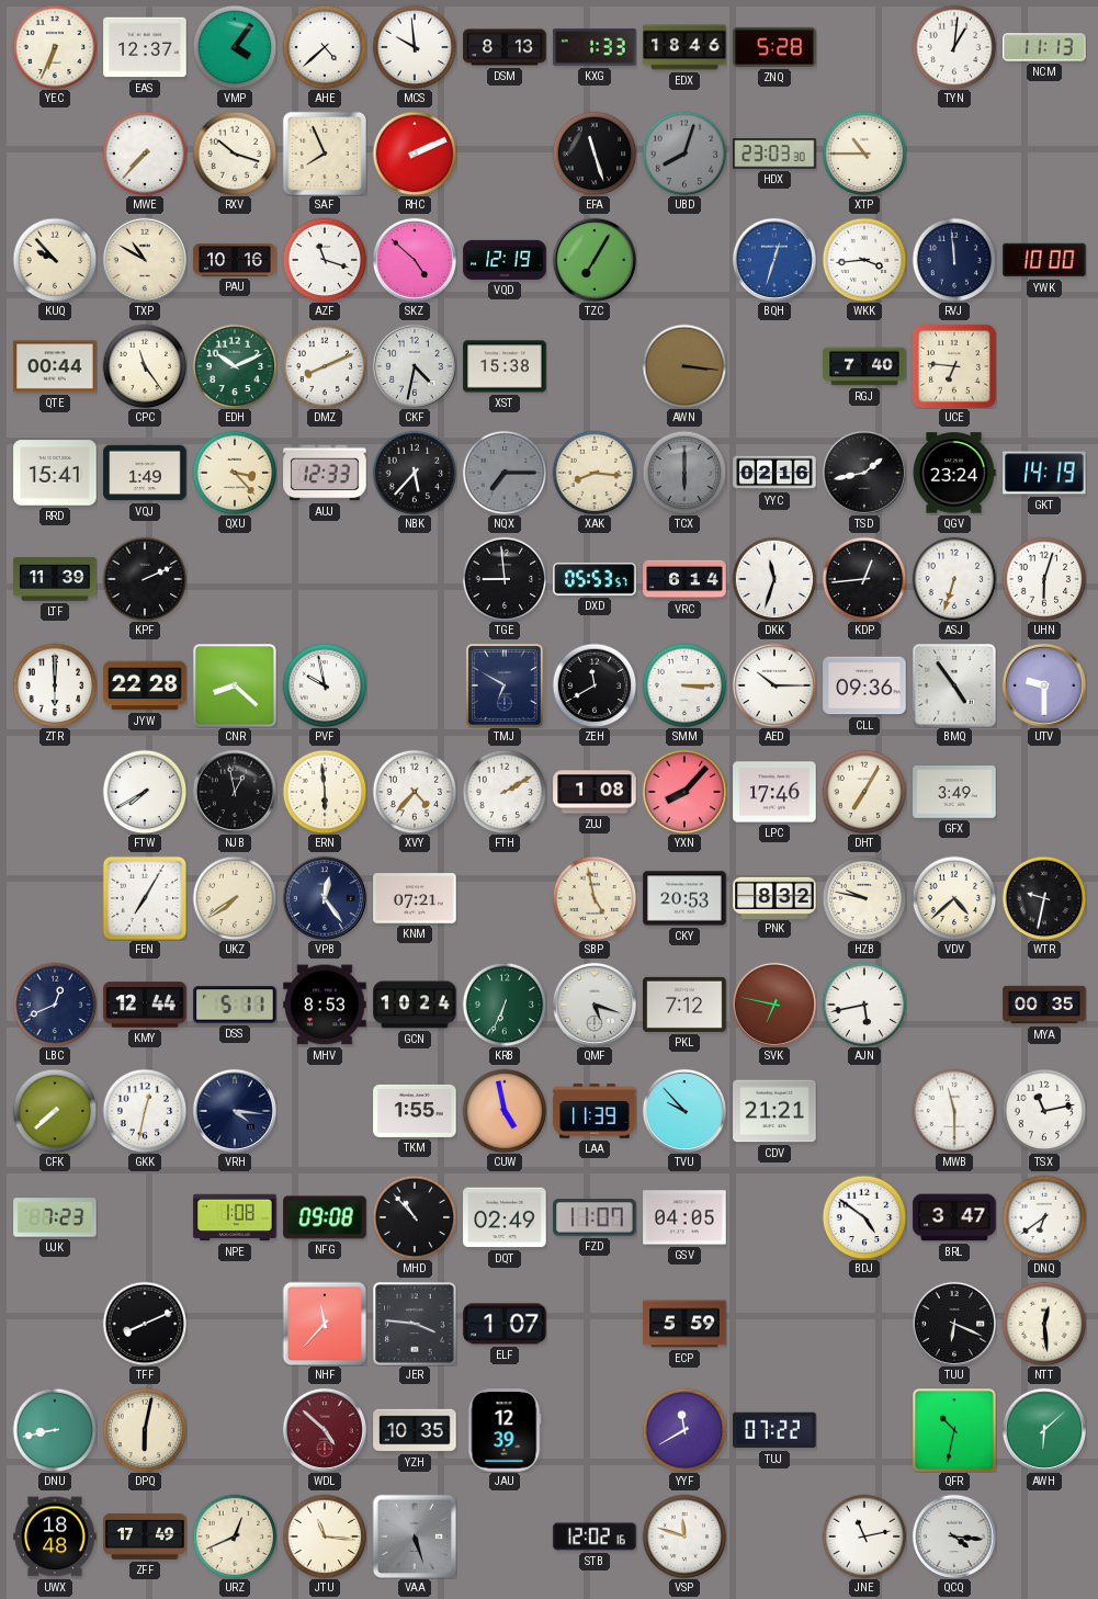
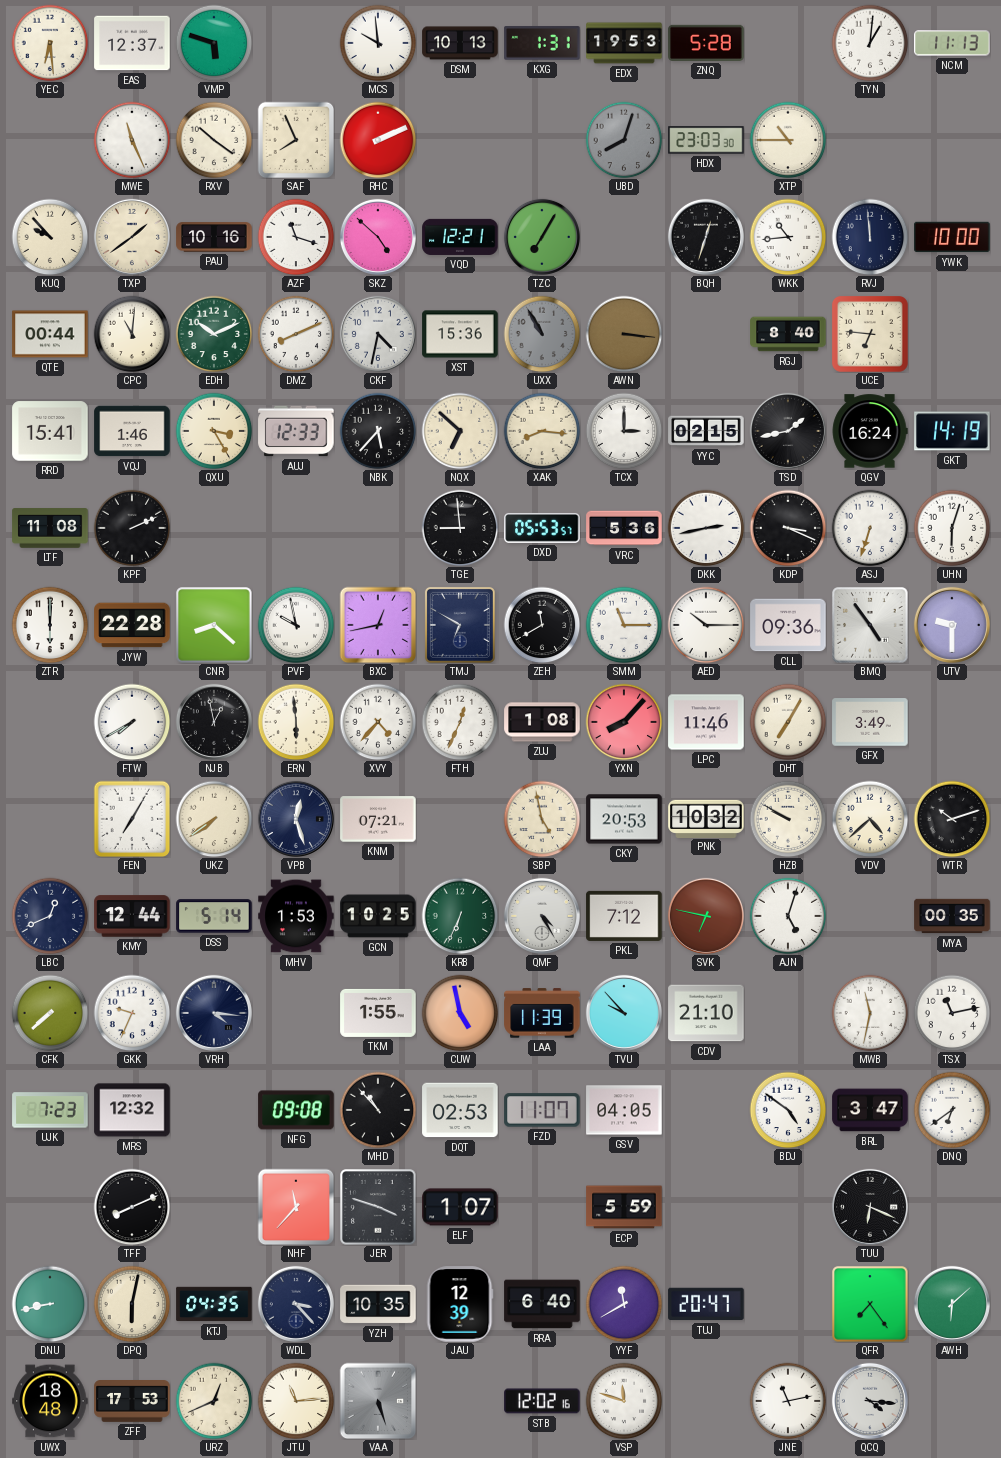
YEC: 6:34 -> 6:29
VMP: 4:06 -> 5:48
AHE: 4:38 -> none
DSM: 8:13 -> 10:13
KXG: 1:33 -> 1:31
EDX: 18:46 -> 19:53
MWE: 7:37 -> 11:26
RXV: 10:18 -> 10:21
EFA: 11:27 -> none
TXP: 10:50 -> 1:39
VQD: 12:19 -> 12:21
BQH dial: blue -> black
WKK: 3:44 -> 10:44
CPC: 11:24 -> 11:01
XST: 15:38 -> 15:36
UXX: none -> 10:55
RGJ: 7:40 -> 8:40
VQJ: 1:49 -> 1:46
QXU: 3:23 -> 3:25
NQX: 7:15 -> 6:52
NQX dial: grey -> cream
TCX: 6:00 -> 3:00
TCX dial: grey -> white
YYC: 02:16 -> 02:15
QGV: 23:24 -> 16:24
LTF: 11:39 -> 11:08
VRC: 6:14 -> 5:36
DKK: 11:33 -> 2:43
KDP: 12:44 -> 3:19
BXC: none -> 12:43
SMM: 3:15 -> 11:15
FTH: 2:10 -> 12:34
LPC: 17:46 -> 11:46
VPB: 12:24 -> 12:27
PNK: 8:32 -> 10:32
HZB: 9:47 -> 9:50
WTR: 9:32 -> 10:12
DSS: 5:11 -> 5:14
MHV: 8:53 -> 1:53
GCN: 10:24 -> 10:25
QMF: 5:18 -> 4:25
AJN: 5:43 -> 5:03
GKK: 12:32 -> 9:34
CDV: 21:21 -> 21:10
MWB: 11:30 -> 11:32
MRS: none -> 12:32
NPE: 1:08 -> none
DQT: 02:49 -> 02:53
JER: 3:46 -> 3:48
NTT: 12:29 -> none
KTJ: none -> 04:35
WDL: 4:52 -> 3:23
WDL dial: burgundy -> navy
RRA: none -> 6:40
TUJ: 07:22 -> 20:47
QFR: 10:32 -> 7:24
ZFF: 17:49 -> 17:53
JTU: 11:16 -> 11:14
